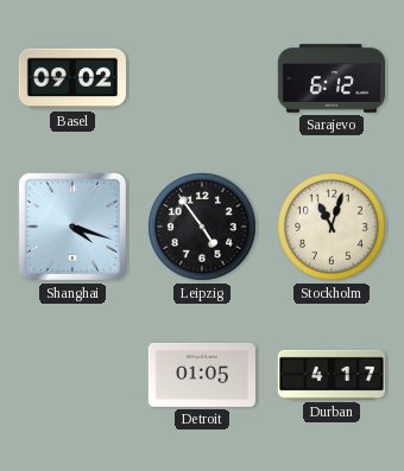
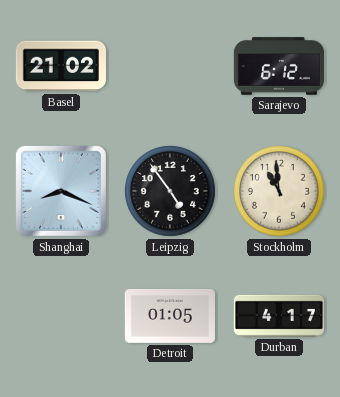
Basel: 09:02 -> 21:02
Shanghai: 4:18 -> 8:19
Stockholm: 11:03 -> 10:59
